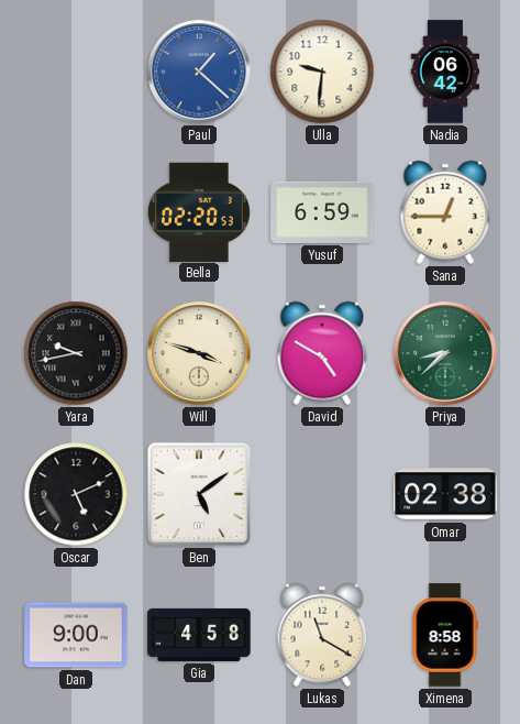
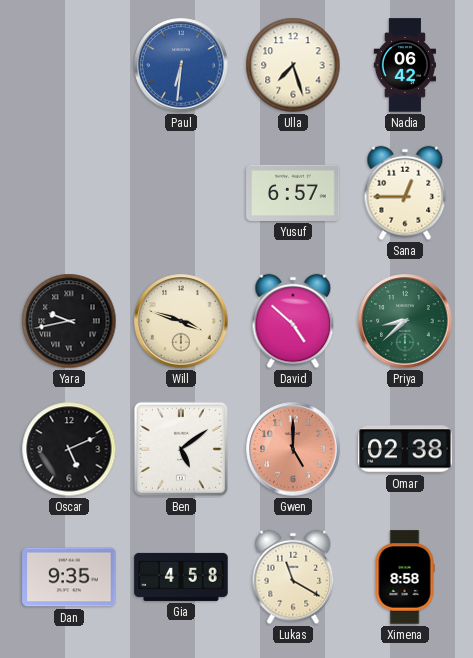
Paul: 1:22 -> 6:31
Ulla: 9:31 -> 7:27
Bella: 02:20 -> none
Yusuf: 6:59 -> 6:57
David: 4:50 -> 4:52
Gwen: none -> 5:00
Dan: 9:00 -> 9:35
